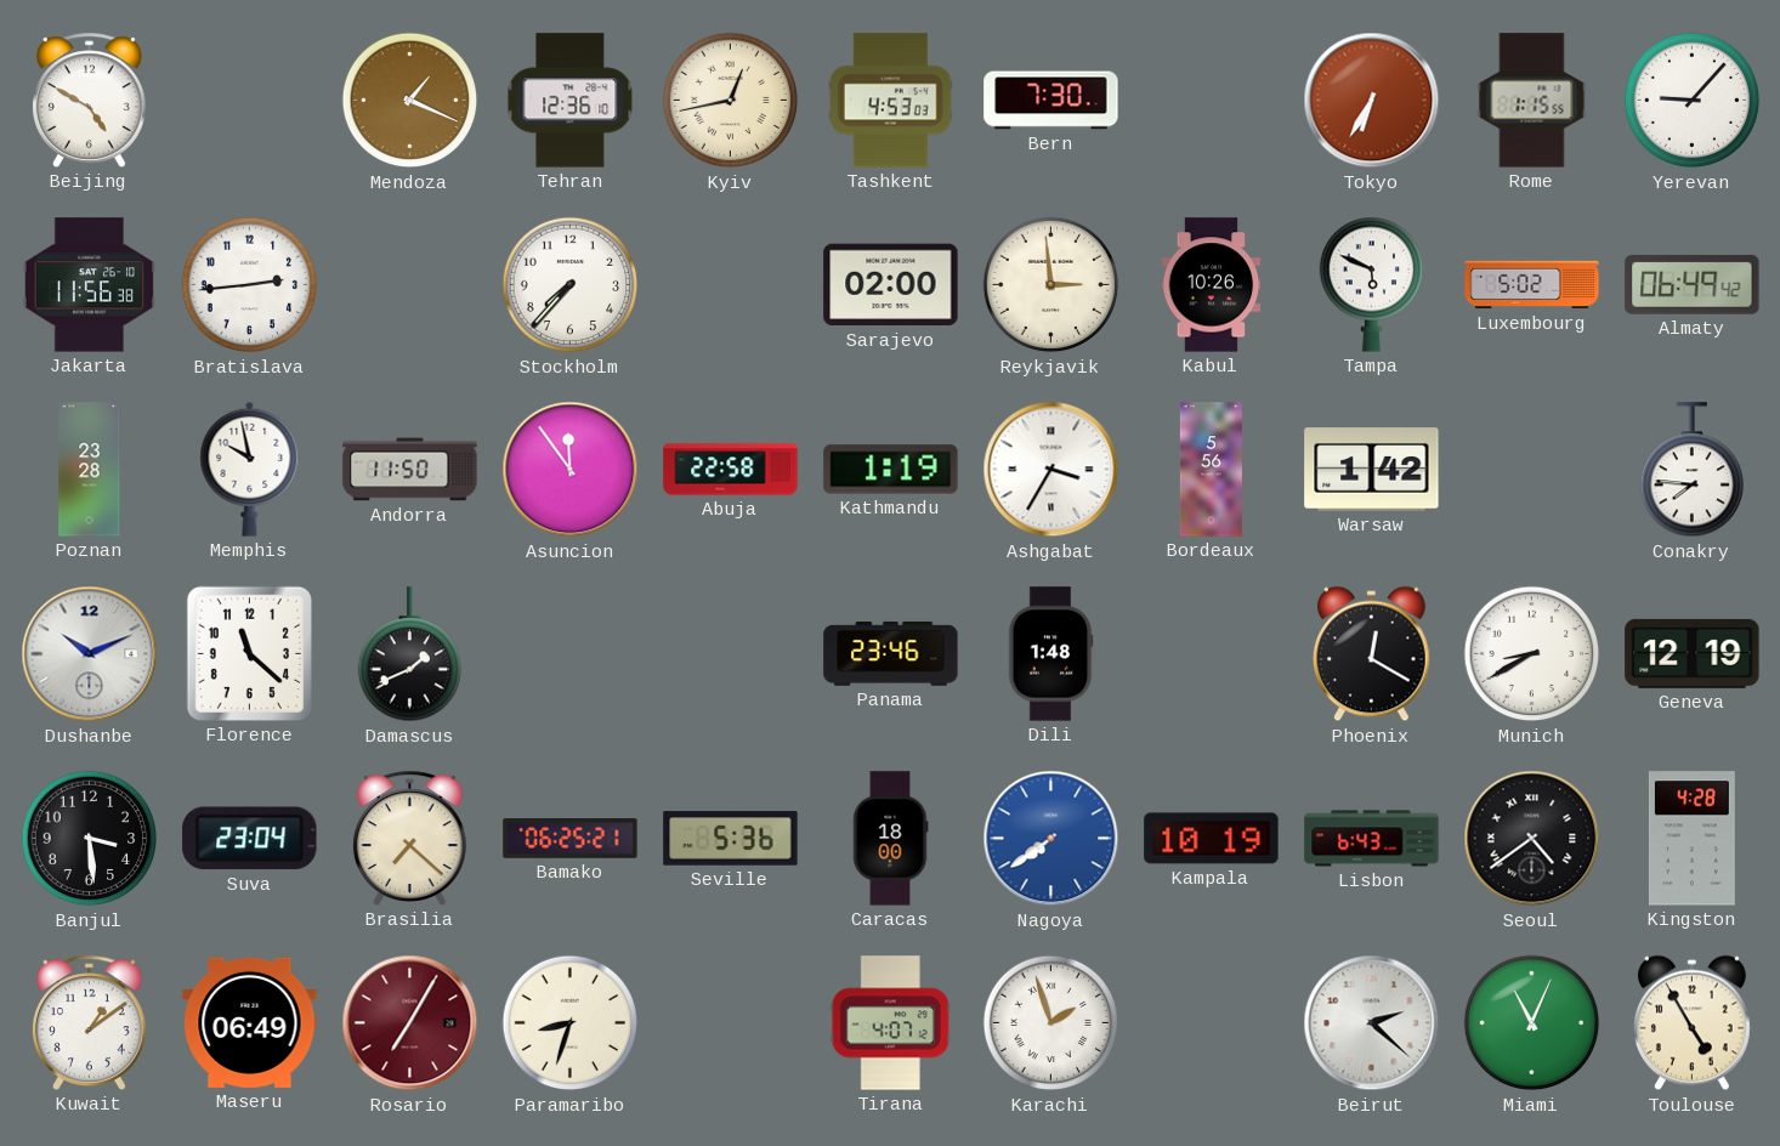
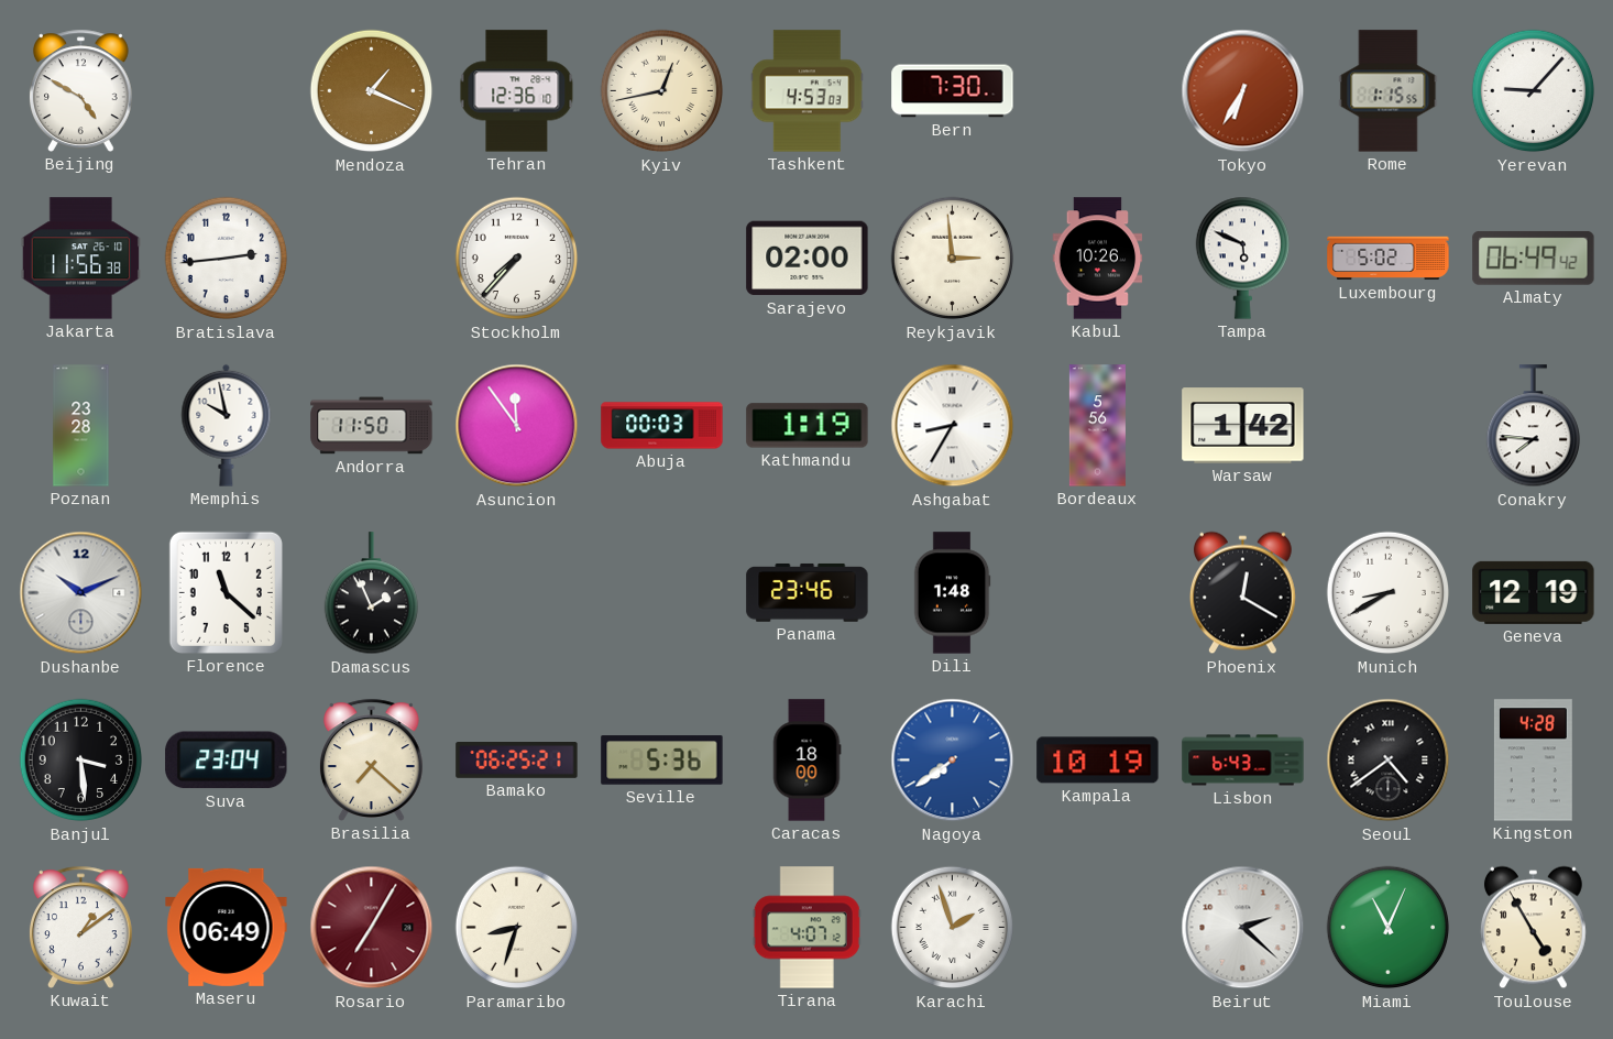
Abuja: 22:58 -> 00:03
Ashgabat: 3:35 -> 8:35
Damascus: 1:41 -> 1:56
